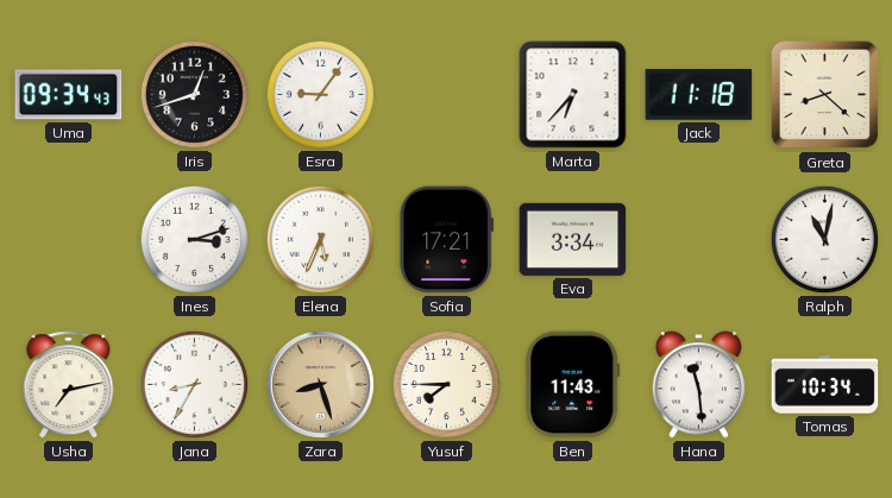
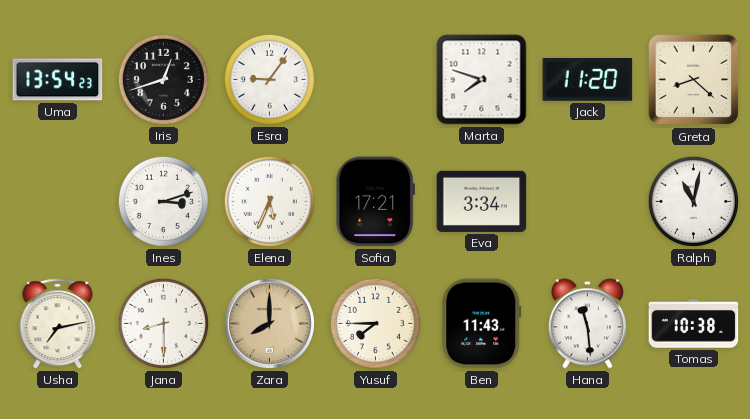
Uma: 09:34 -> 13:54
Marta: 6:37 -> 7:48
Jack: 11:18 -> 11:20
Jana: 8:35 -> 8:30
Zara: 8:27 -> 8:00
Tomas: 10:34 -> 10:38
